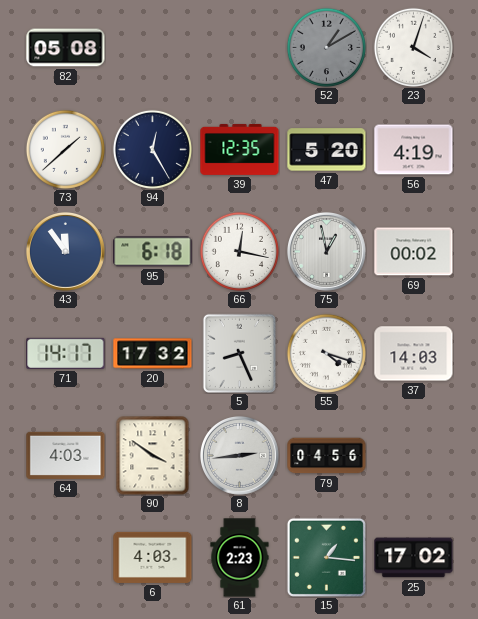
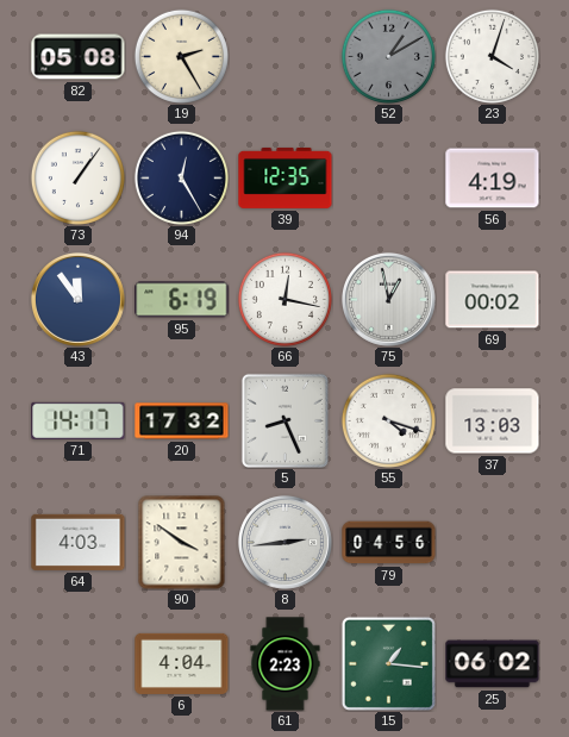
19: none -> 2:25
73: 1:38 -> 1:06
47: 5:20 -> none
95: 6:18 -> 6:19
37: 14:03 -> 13:03
6: 4:03 -> 4:04
25: 17:02 -> 06:02
